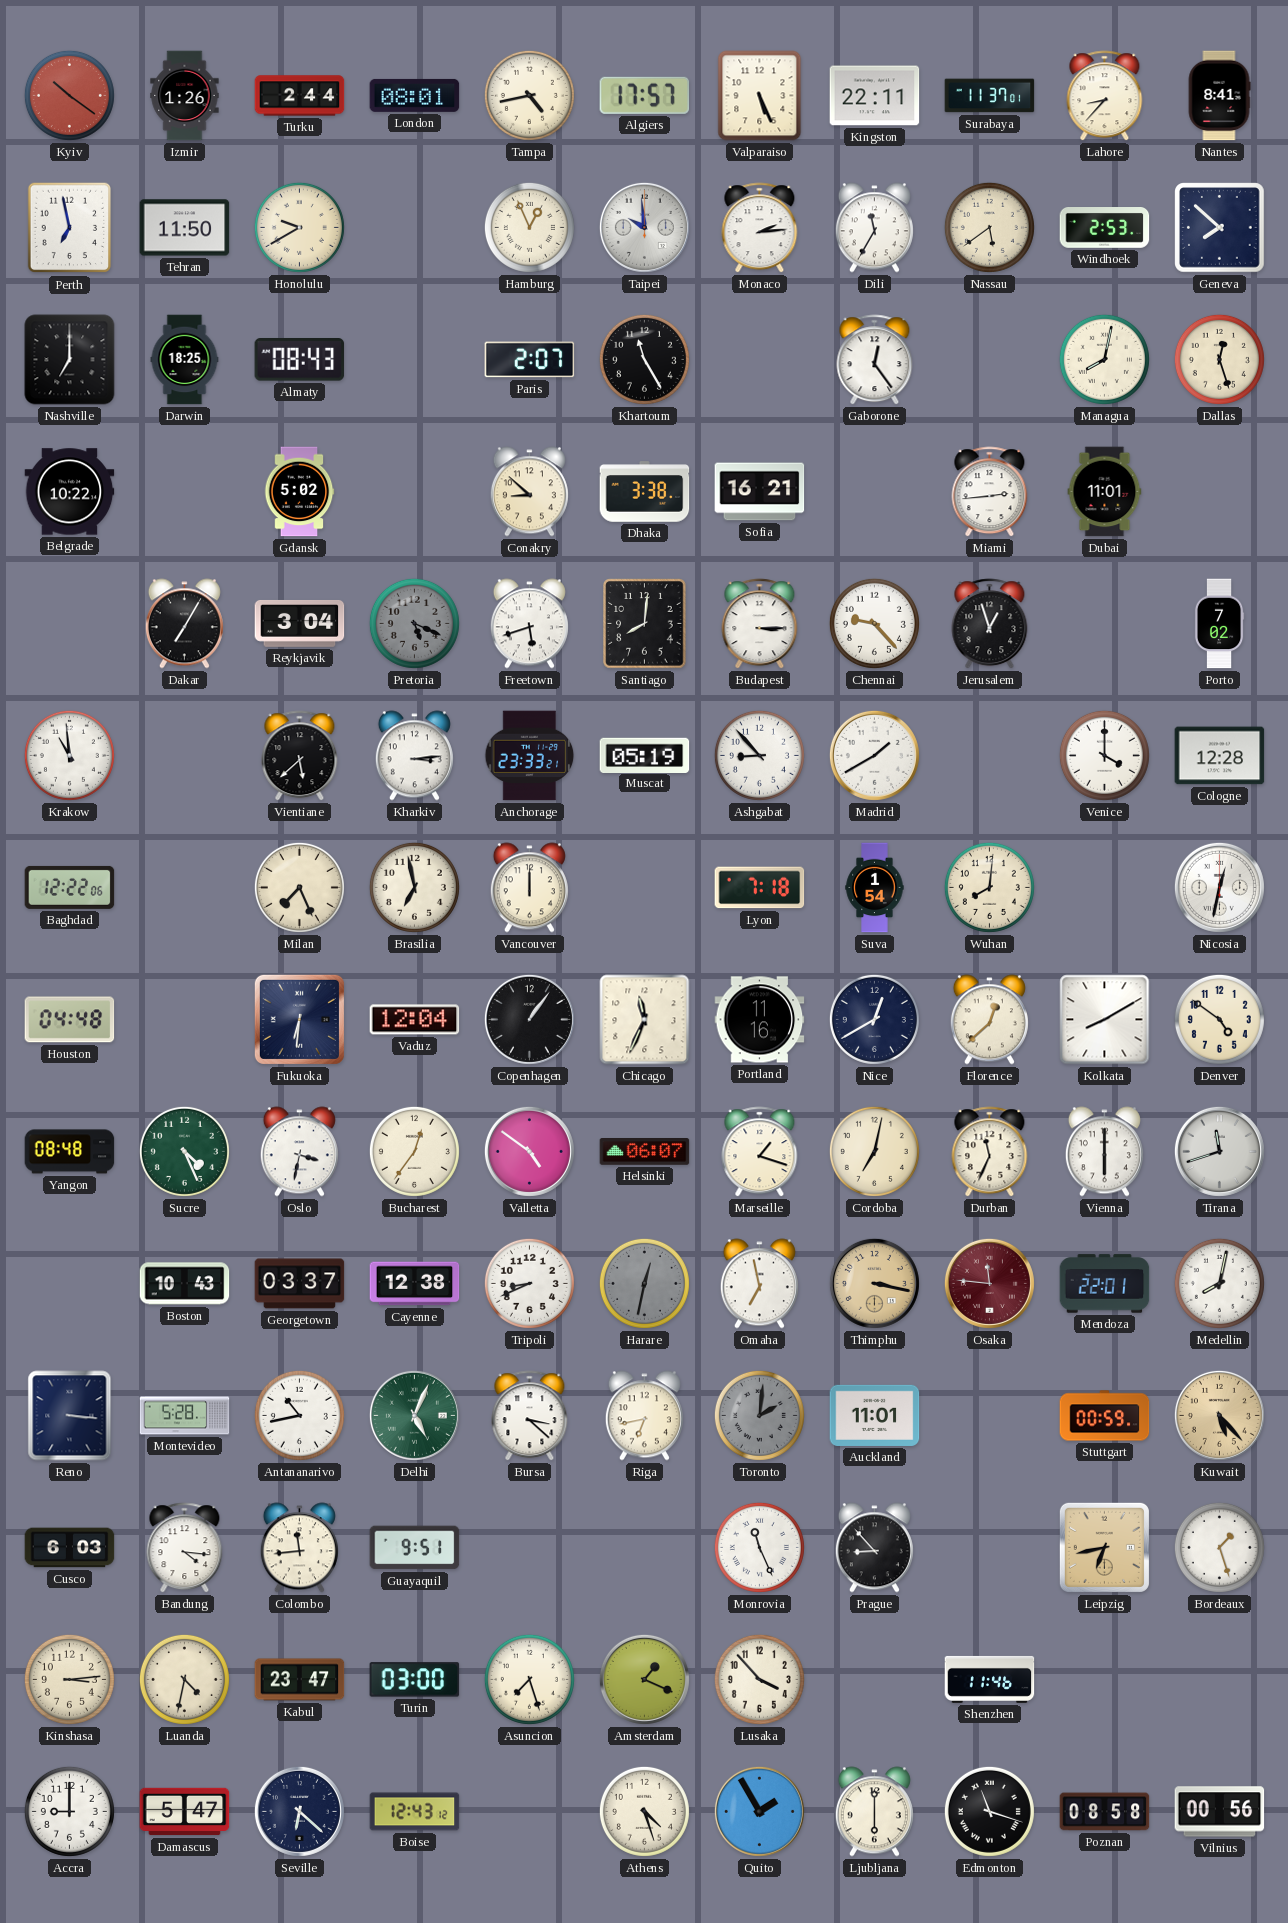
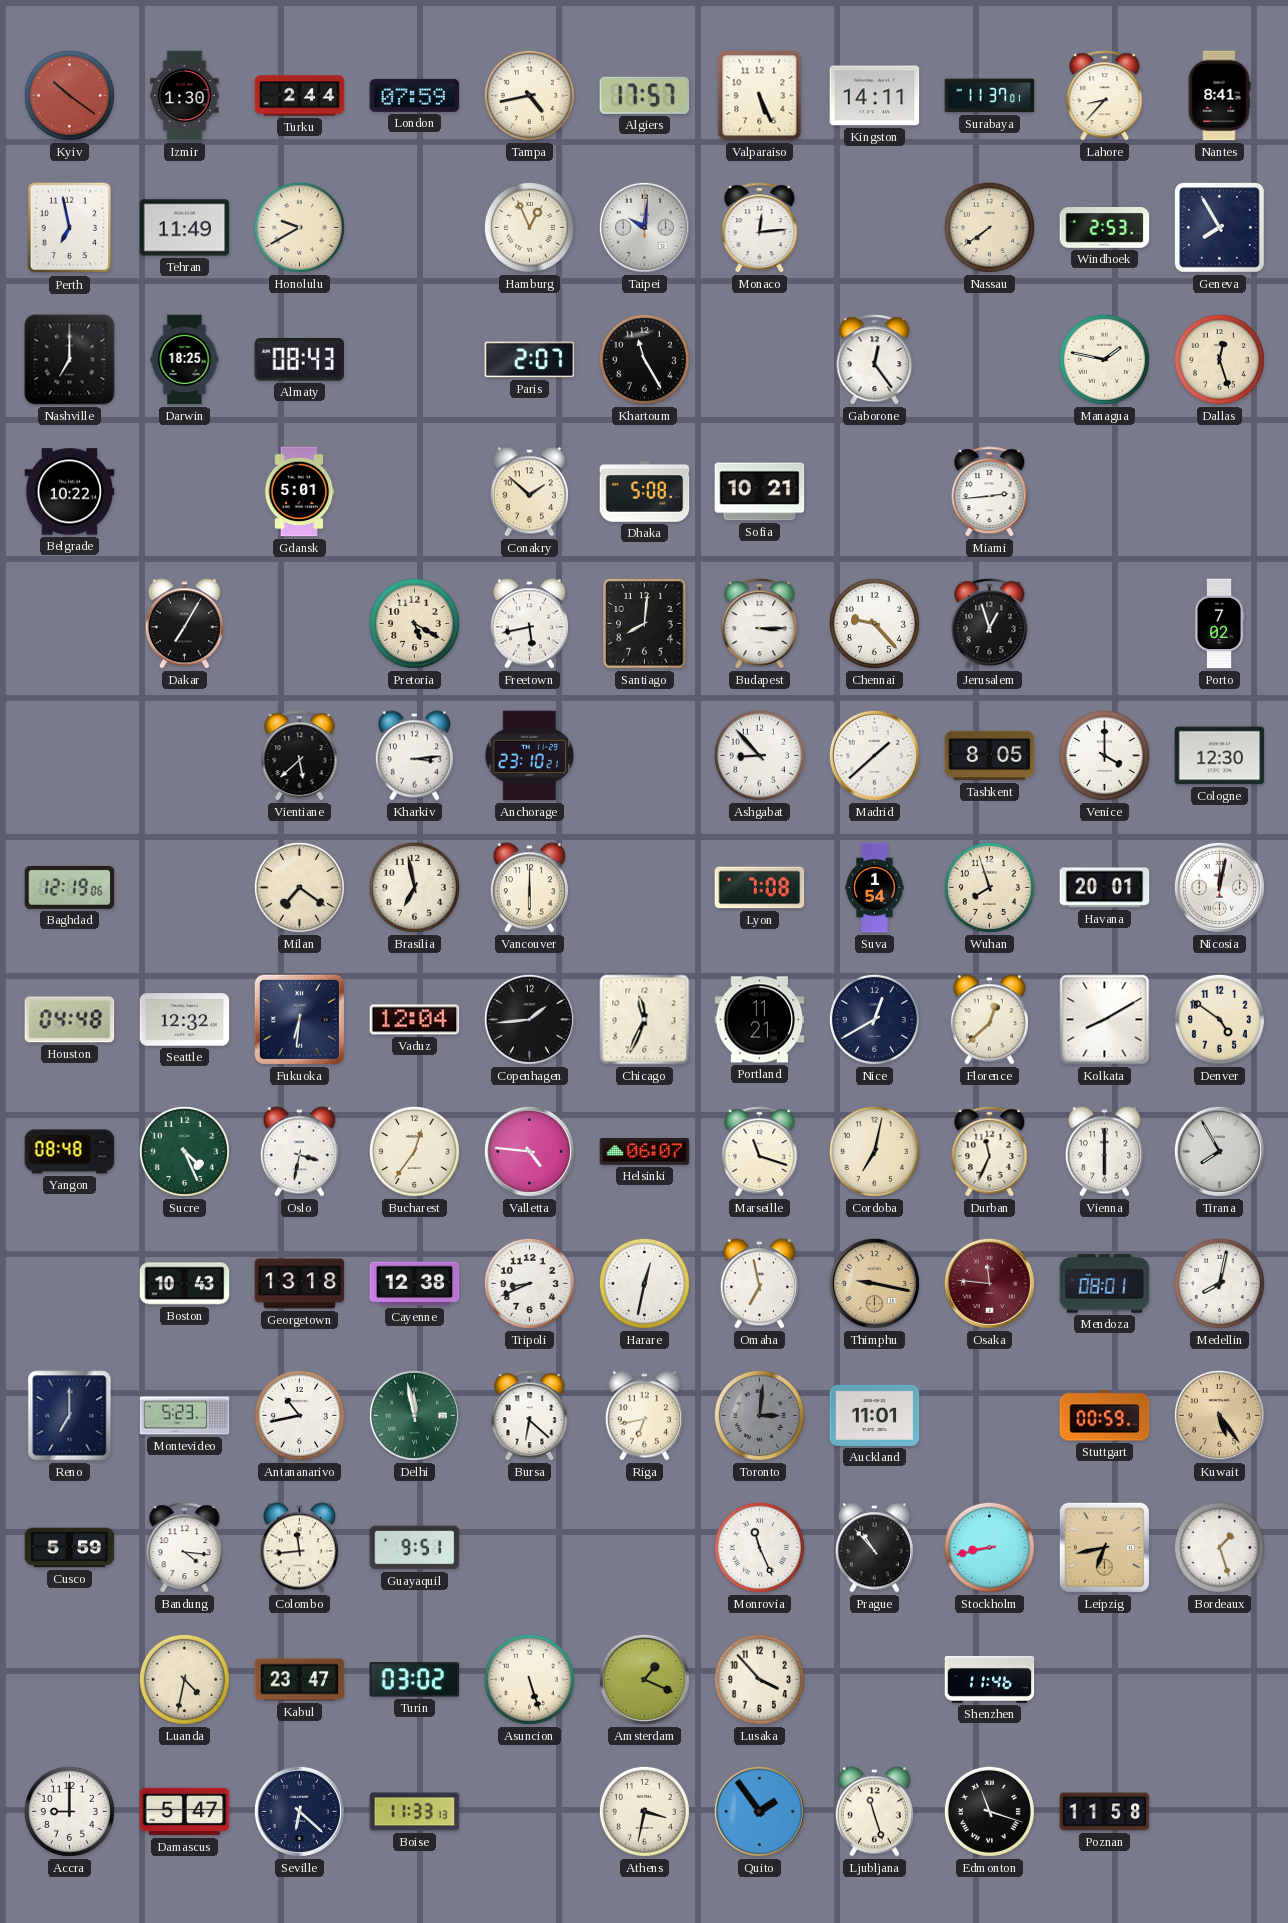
Izmir: 1:26 -> 1:30
London: 08:01 -> 07:59
Kingston: 22:11 -> 14:11
Tehran: 11:50 -> 11:49
Taipei: 9:59 -> 10:01
Monaco: 2:14 -> 12:14
Dili: 11:35 -> none
Nassau: 5:39 -> 7:39
Geneva: 7:52 -> 7:55
Managua: 8:02 -> 1:47
Gdansk: 5:02 -> 5:01
Conakry: 8:52 -> 1:52
Dhaka: 3:38 -> 5:08
Sofia: 16:21 -> 10:21
Dubai: 11:01 -> none
Reykjavik: 3:04 -> none
Pretoria: 5:19 -> 5:20
Pretoria dial: grey -> cream
Freetown: 5:42 -> 5:43
Krakow: 10:59 -> none
Anchorage: 23:33 -> 23:10
Muscat: 05:19 -> none
Madrid: 1:40 -> 1:38
Tashkent: none -> 8:05
Cologne: 12:28 -> 12:30
Baghdad: 12:22 -> 12:19
Milan: 7:26 -> 7:21
Vancouver: 12:00 -> 6:00
Lyon: 7:18 -> 7:08
Wuhan: 8:01 -> 7:57
Havana: none -> 20:01
Nicosia: 12:32 -> 12:02
Seattle: none -> 12:32
Copenhagen: 1:06 -> 1:44
Portland: 11:16 -> 11:21
Valletta: 4:51 -> 4:46
Marseille: 1:18 -> 11:18
Tirana: 11:42 -> 7:55
Georgetown: 03:37 -> 13:18
Harare dial: grey -> white
Thimphu: 3:17 -> 9:17
Mendoza: 22:01 -> 08:01
Reno: 3:16 -> 7:00
Montevideo: 5:28 -> 5:23
Delhi: 5:04 -> 11:58
Bursa: 3:22 -> 6:22
Toronto: 2:01 -> 3:01
Kuwait: 5:23 -> 5:24
Cusco: 6:03 -> 5:59
Prague: 8:53 -> 10:53
Stockholm: none -> 8:43
Kinshasa: 3:14 -> none
Turin: 03:00 -> 03:02
Asuncion: 7:27 -> 5:27
Boise: 12:43 -> 11:33
Athens: 4:27 -> 3:32
Quito: 1:55 -> 1:54
Ljubljana: 6:00 -> 11:27
Poznan: 08:58 -> 11:58
Vilnius: 00:56 -> none
